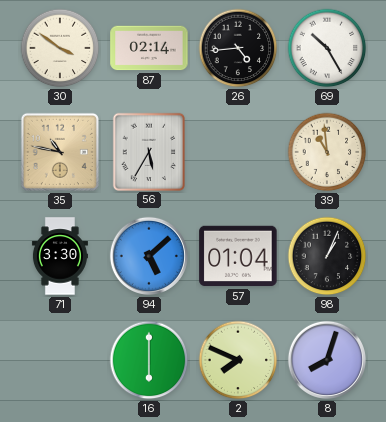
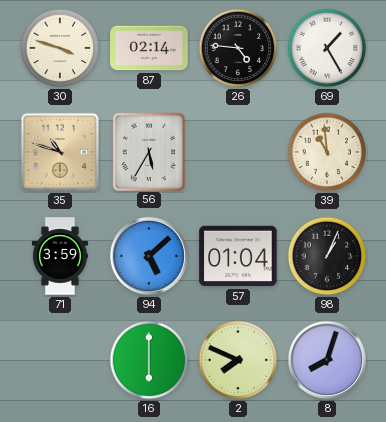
30: 3:51 -> 3:48
26: 4:44 -> 4:46
69: 10:25 -> 1:25
35: 10:47 -> 10:48
71: 3:30 -> 3:59
